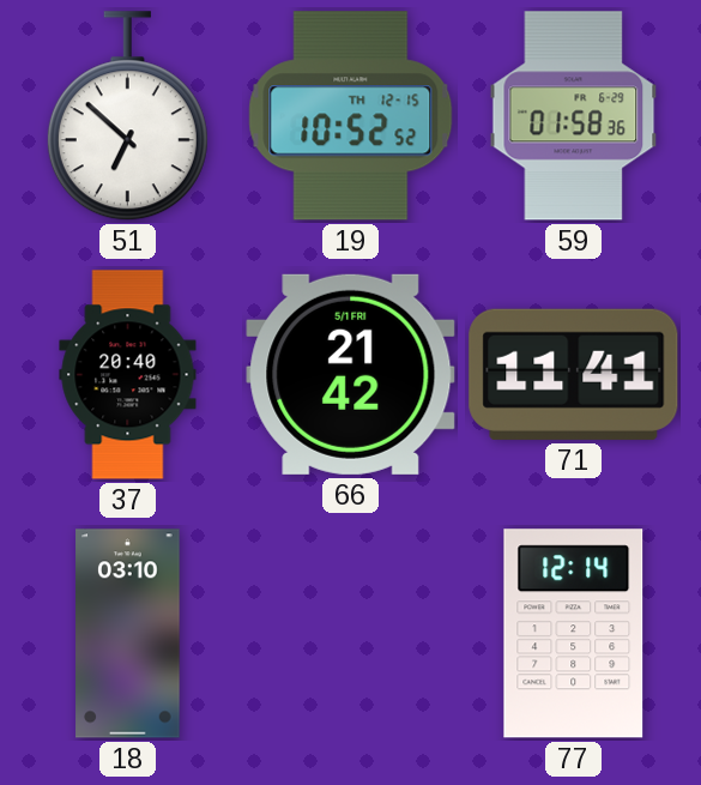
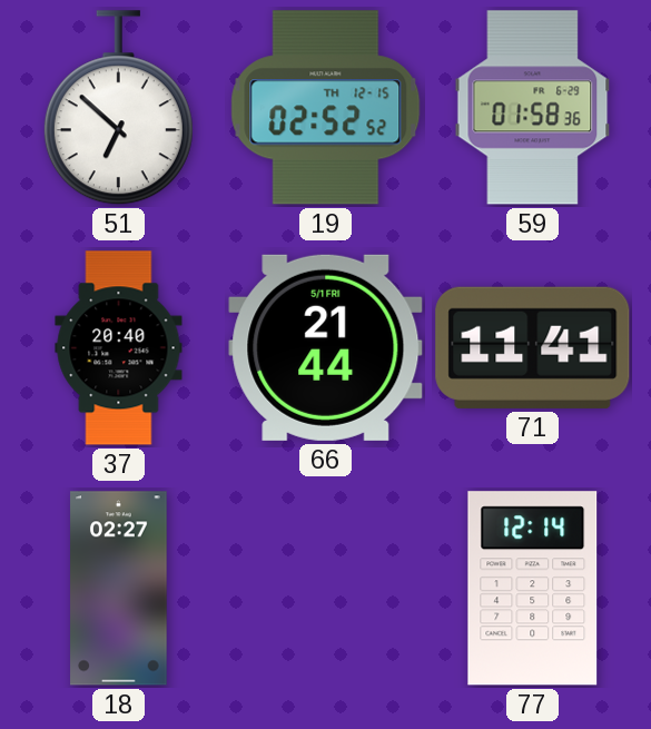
19: 10:52 -> 02:52
66: 21:42 -> 21:44
18: 03:10 -> 02:27
